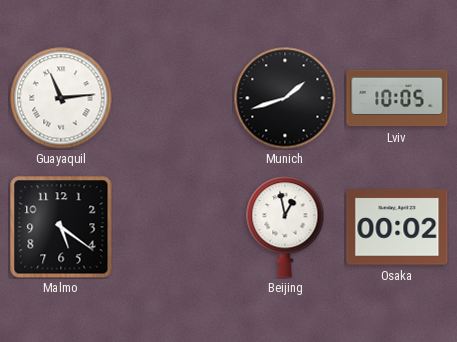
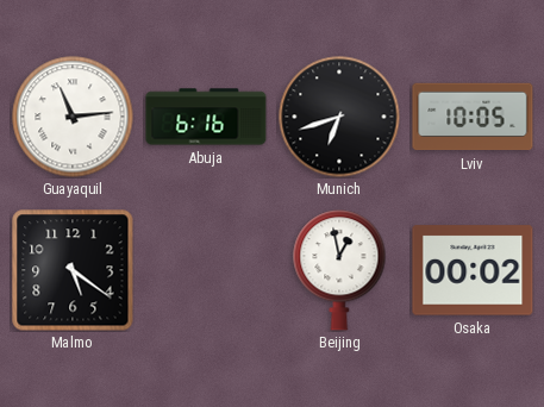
Abuja: none -> 6:16
Munich: 1:42 -> 6:42
